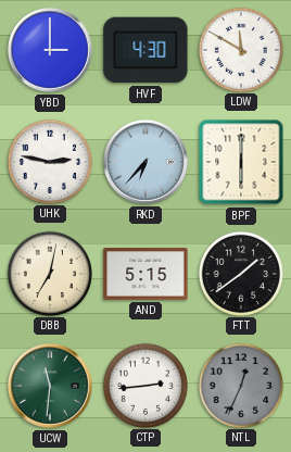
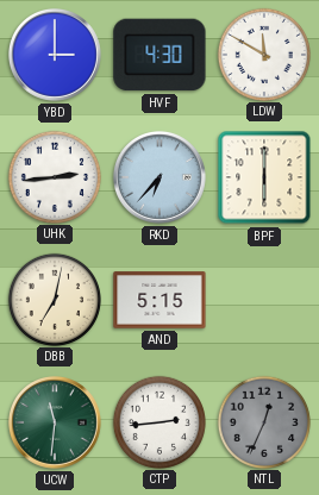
UHK: 2:47 -> 2:44
FTT: 1:39 -> none
